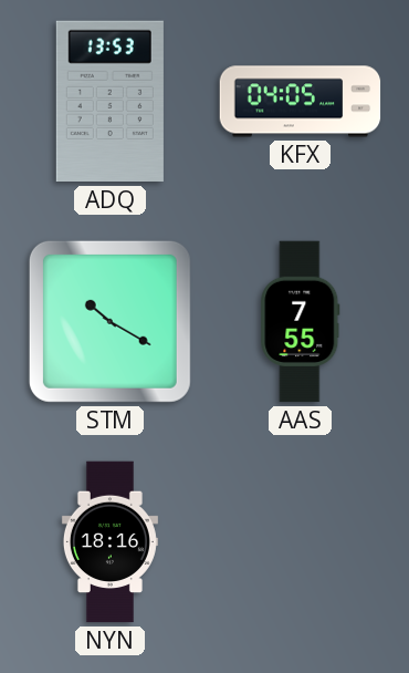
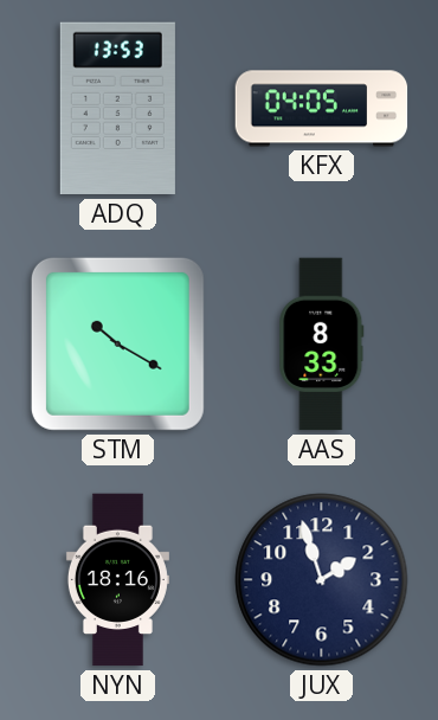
AAS: 7:55 -> 8:33
JUX: none -> 1:57
